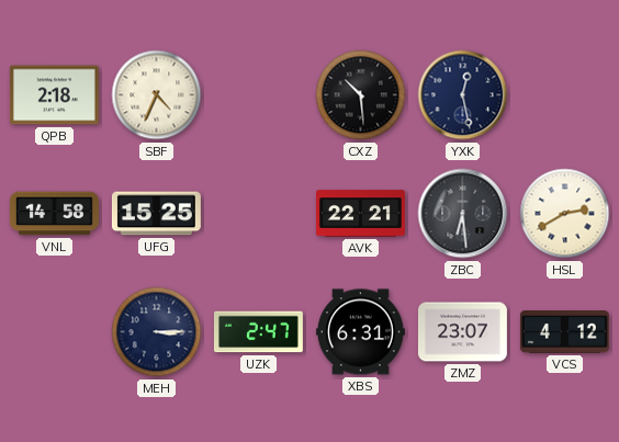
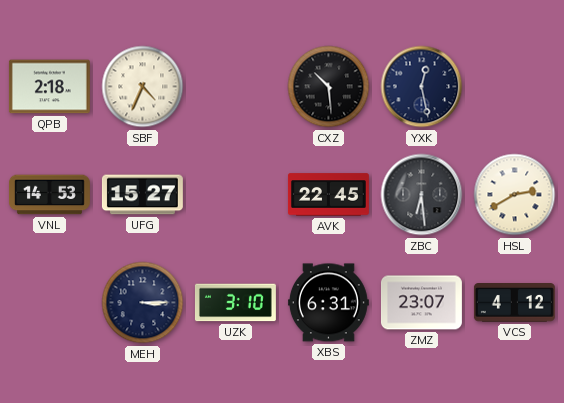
VNL: 14:58 -> 14:53
UFG: 15:25 -> 15:27
AVK: 22:21 -> 22:45
UZK: 2:47 -> 3:10
